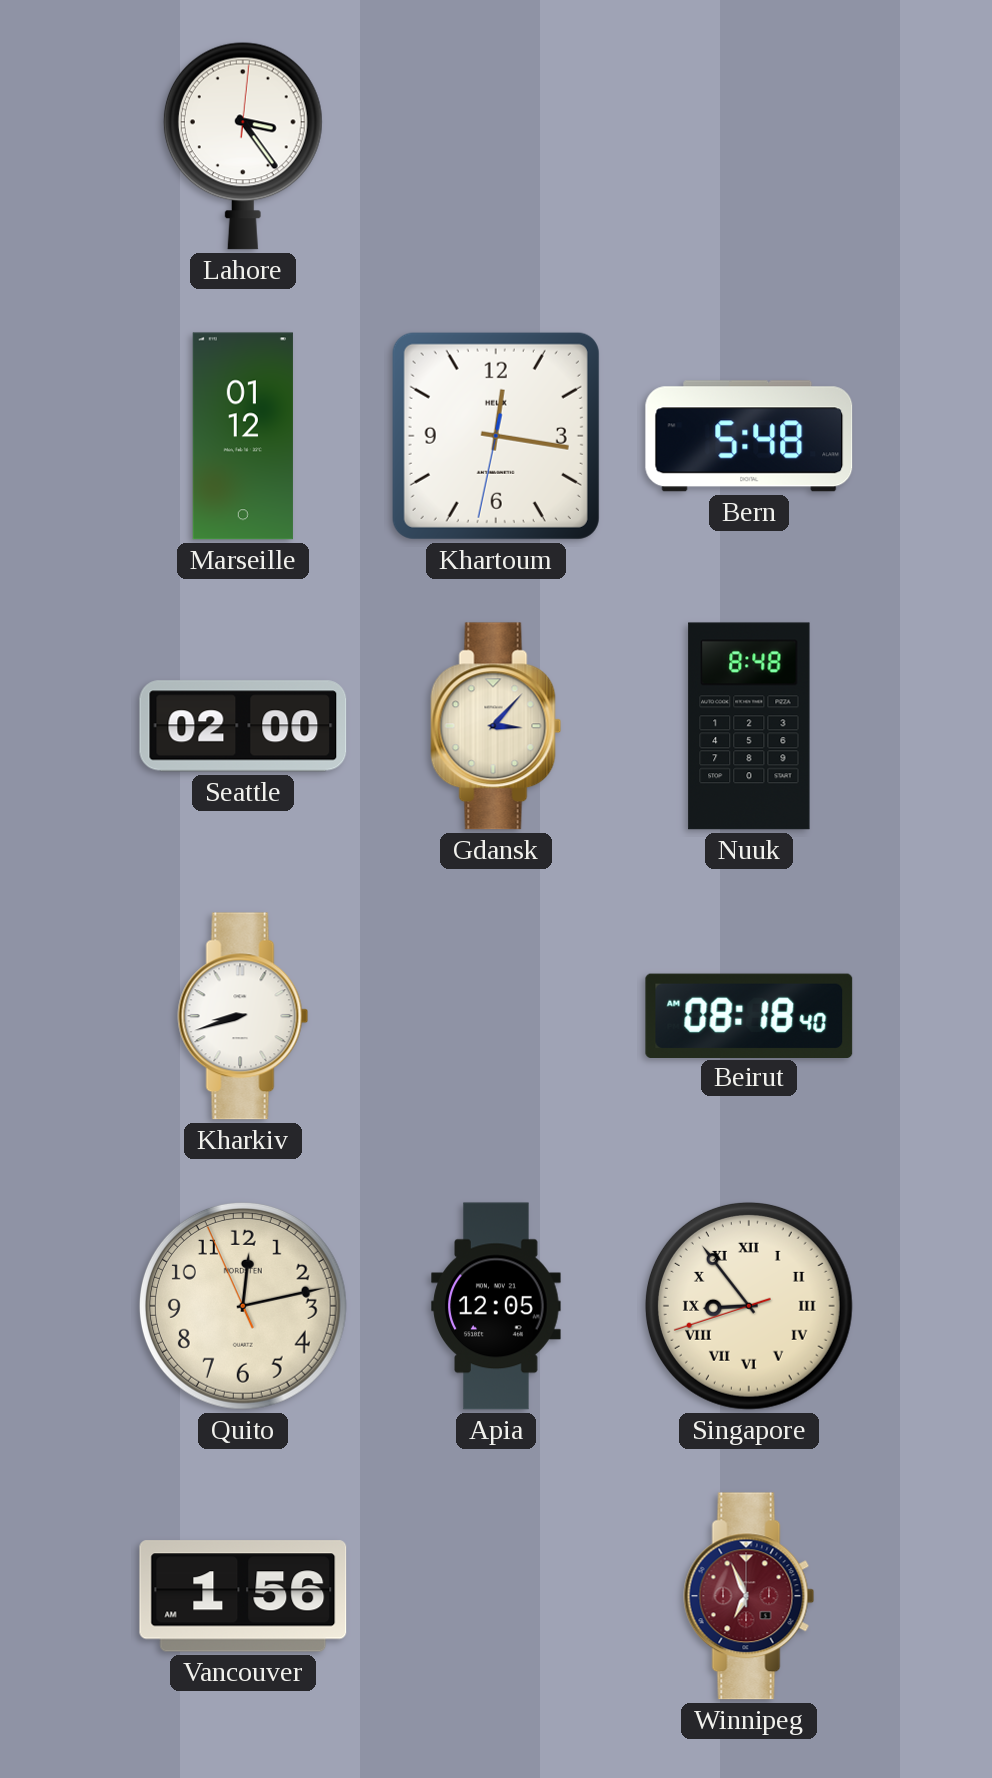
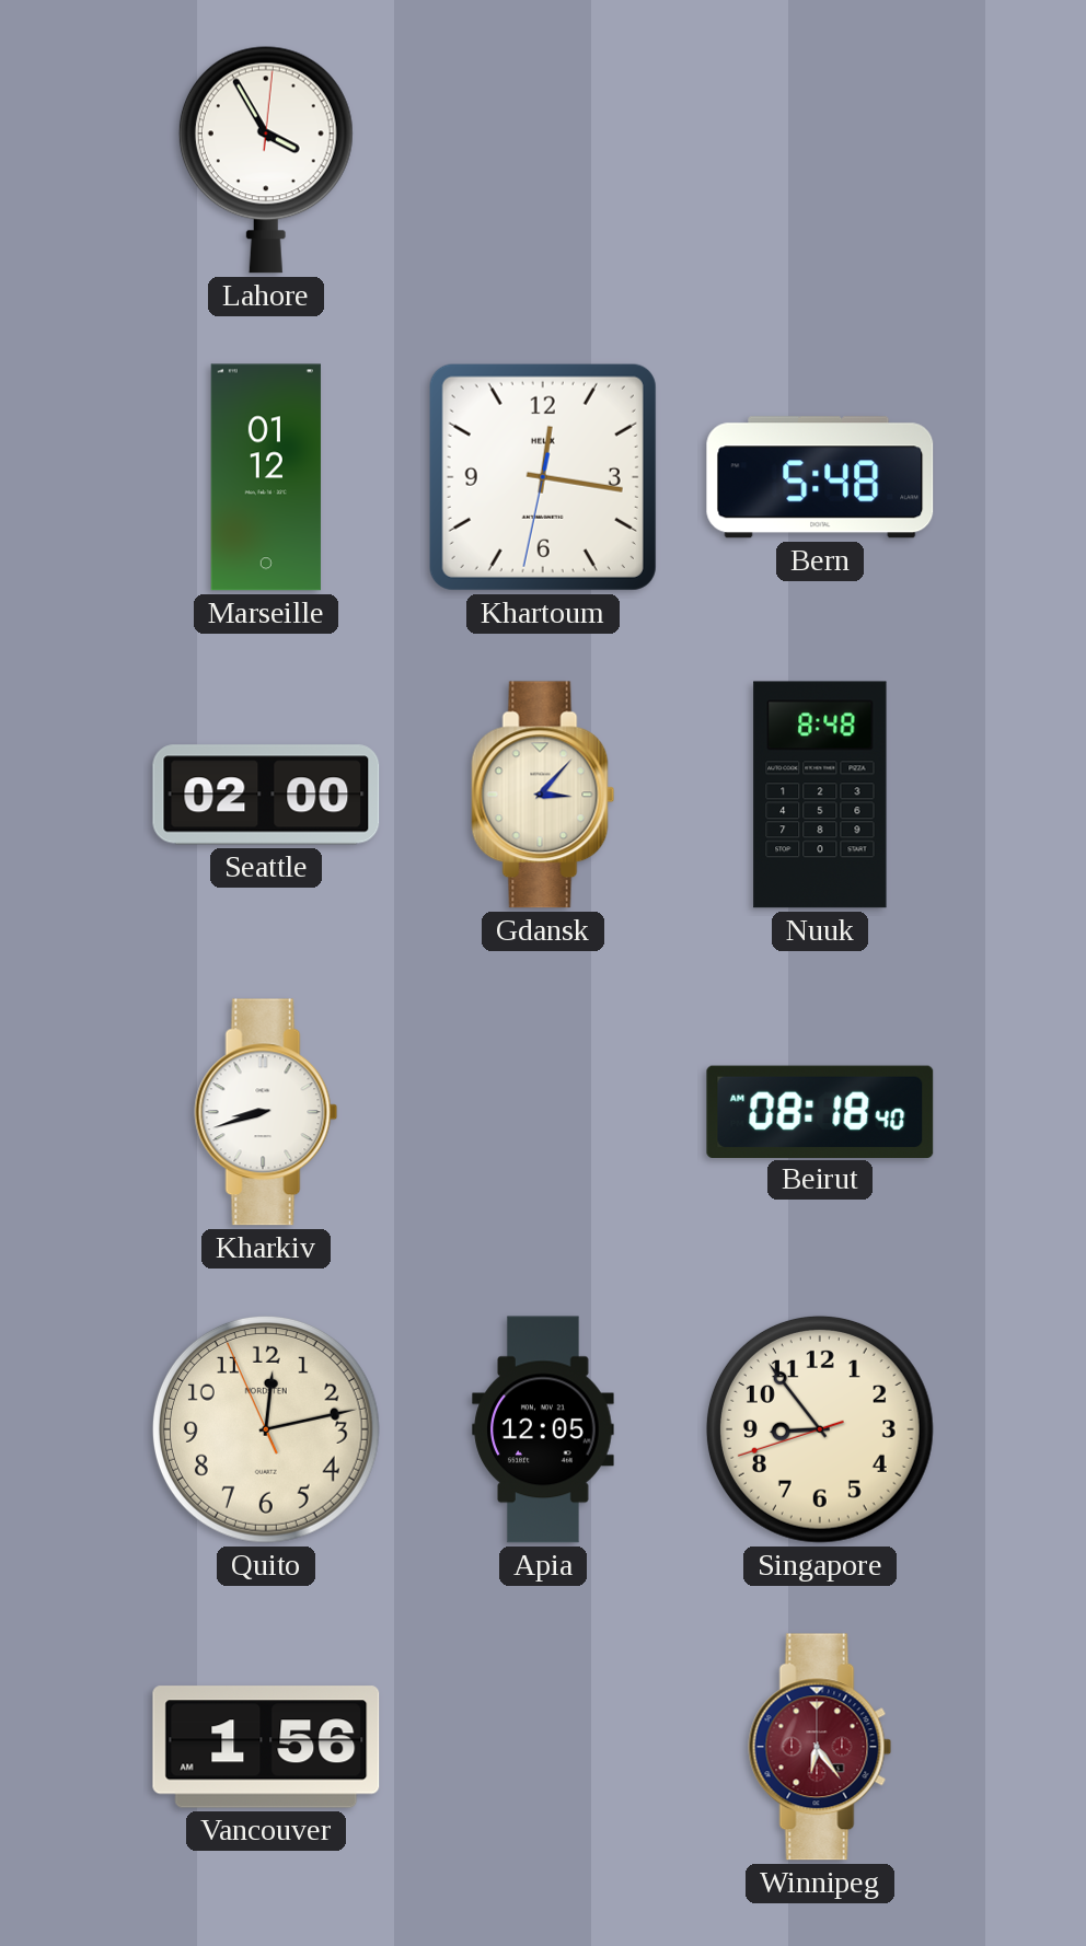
Lahore: 3:24 -> 3:55
Singapore numerals: Roman -> Arabic
Winnipeg: 6:56 -> 6:24
